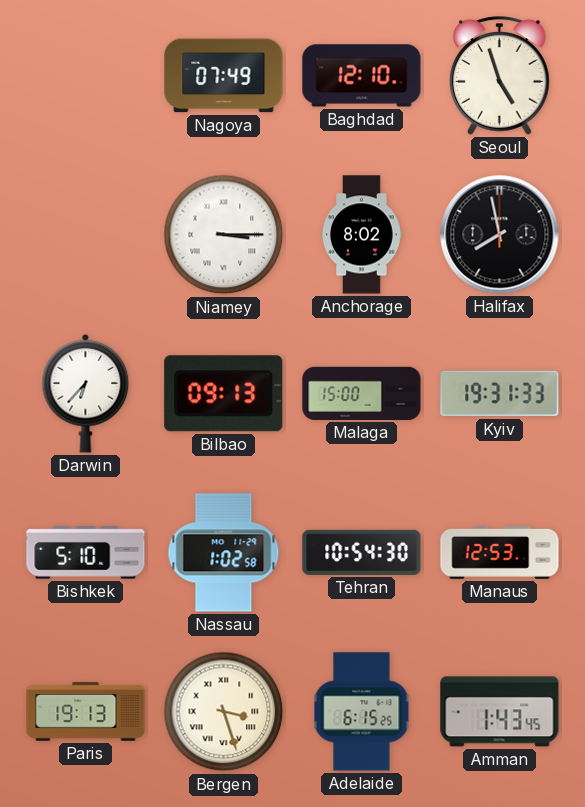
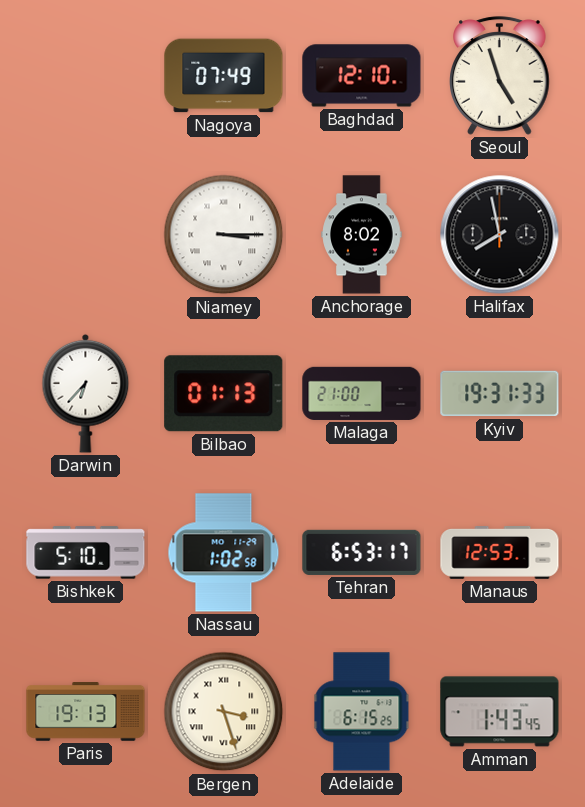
Bilbao: 09:13 -> 01:13
Malaga: 15:00 -> 21:00
Tehran: 10:54 -> 6:53
